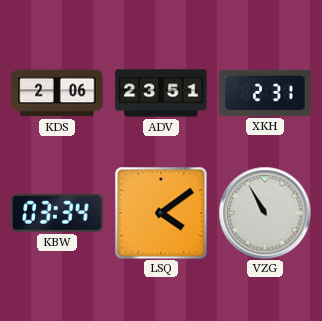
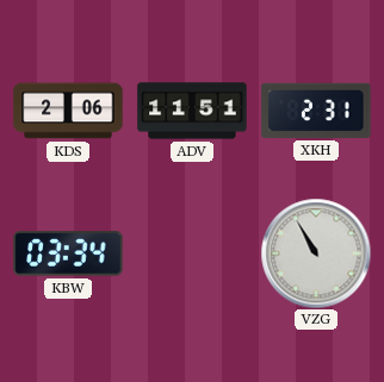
ADV: 23:51 -> 11:51
LSQ: 4:09 -> none
